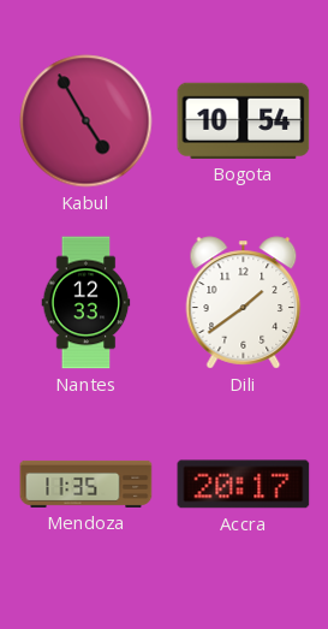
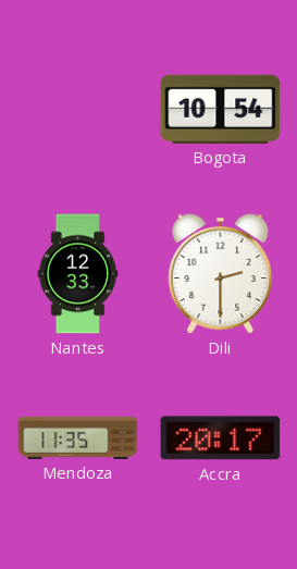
Kabul: 4:55 -> none
Dili: 1:39 -> 2:30
